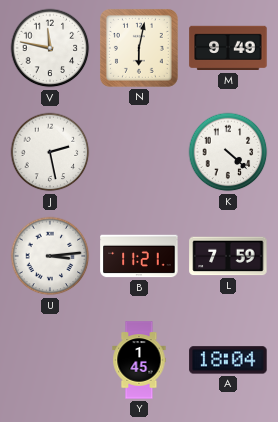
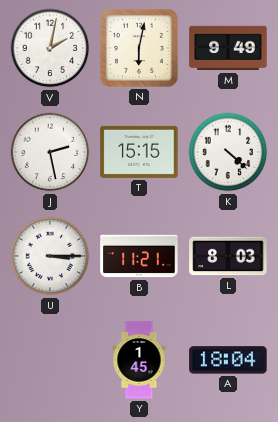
V: 11:47 -> 2:02
T: none -> 15:15
U: 3:14 -> 3:15
L: 7:59 -> 8:03
